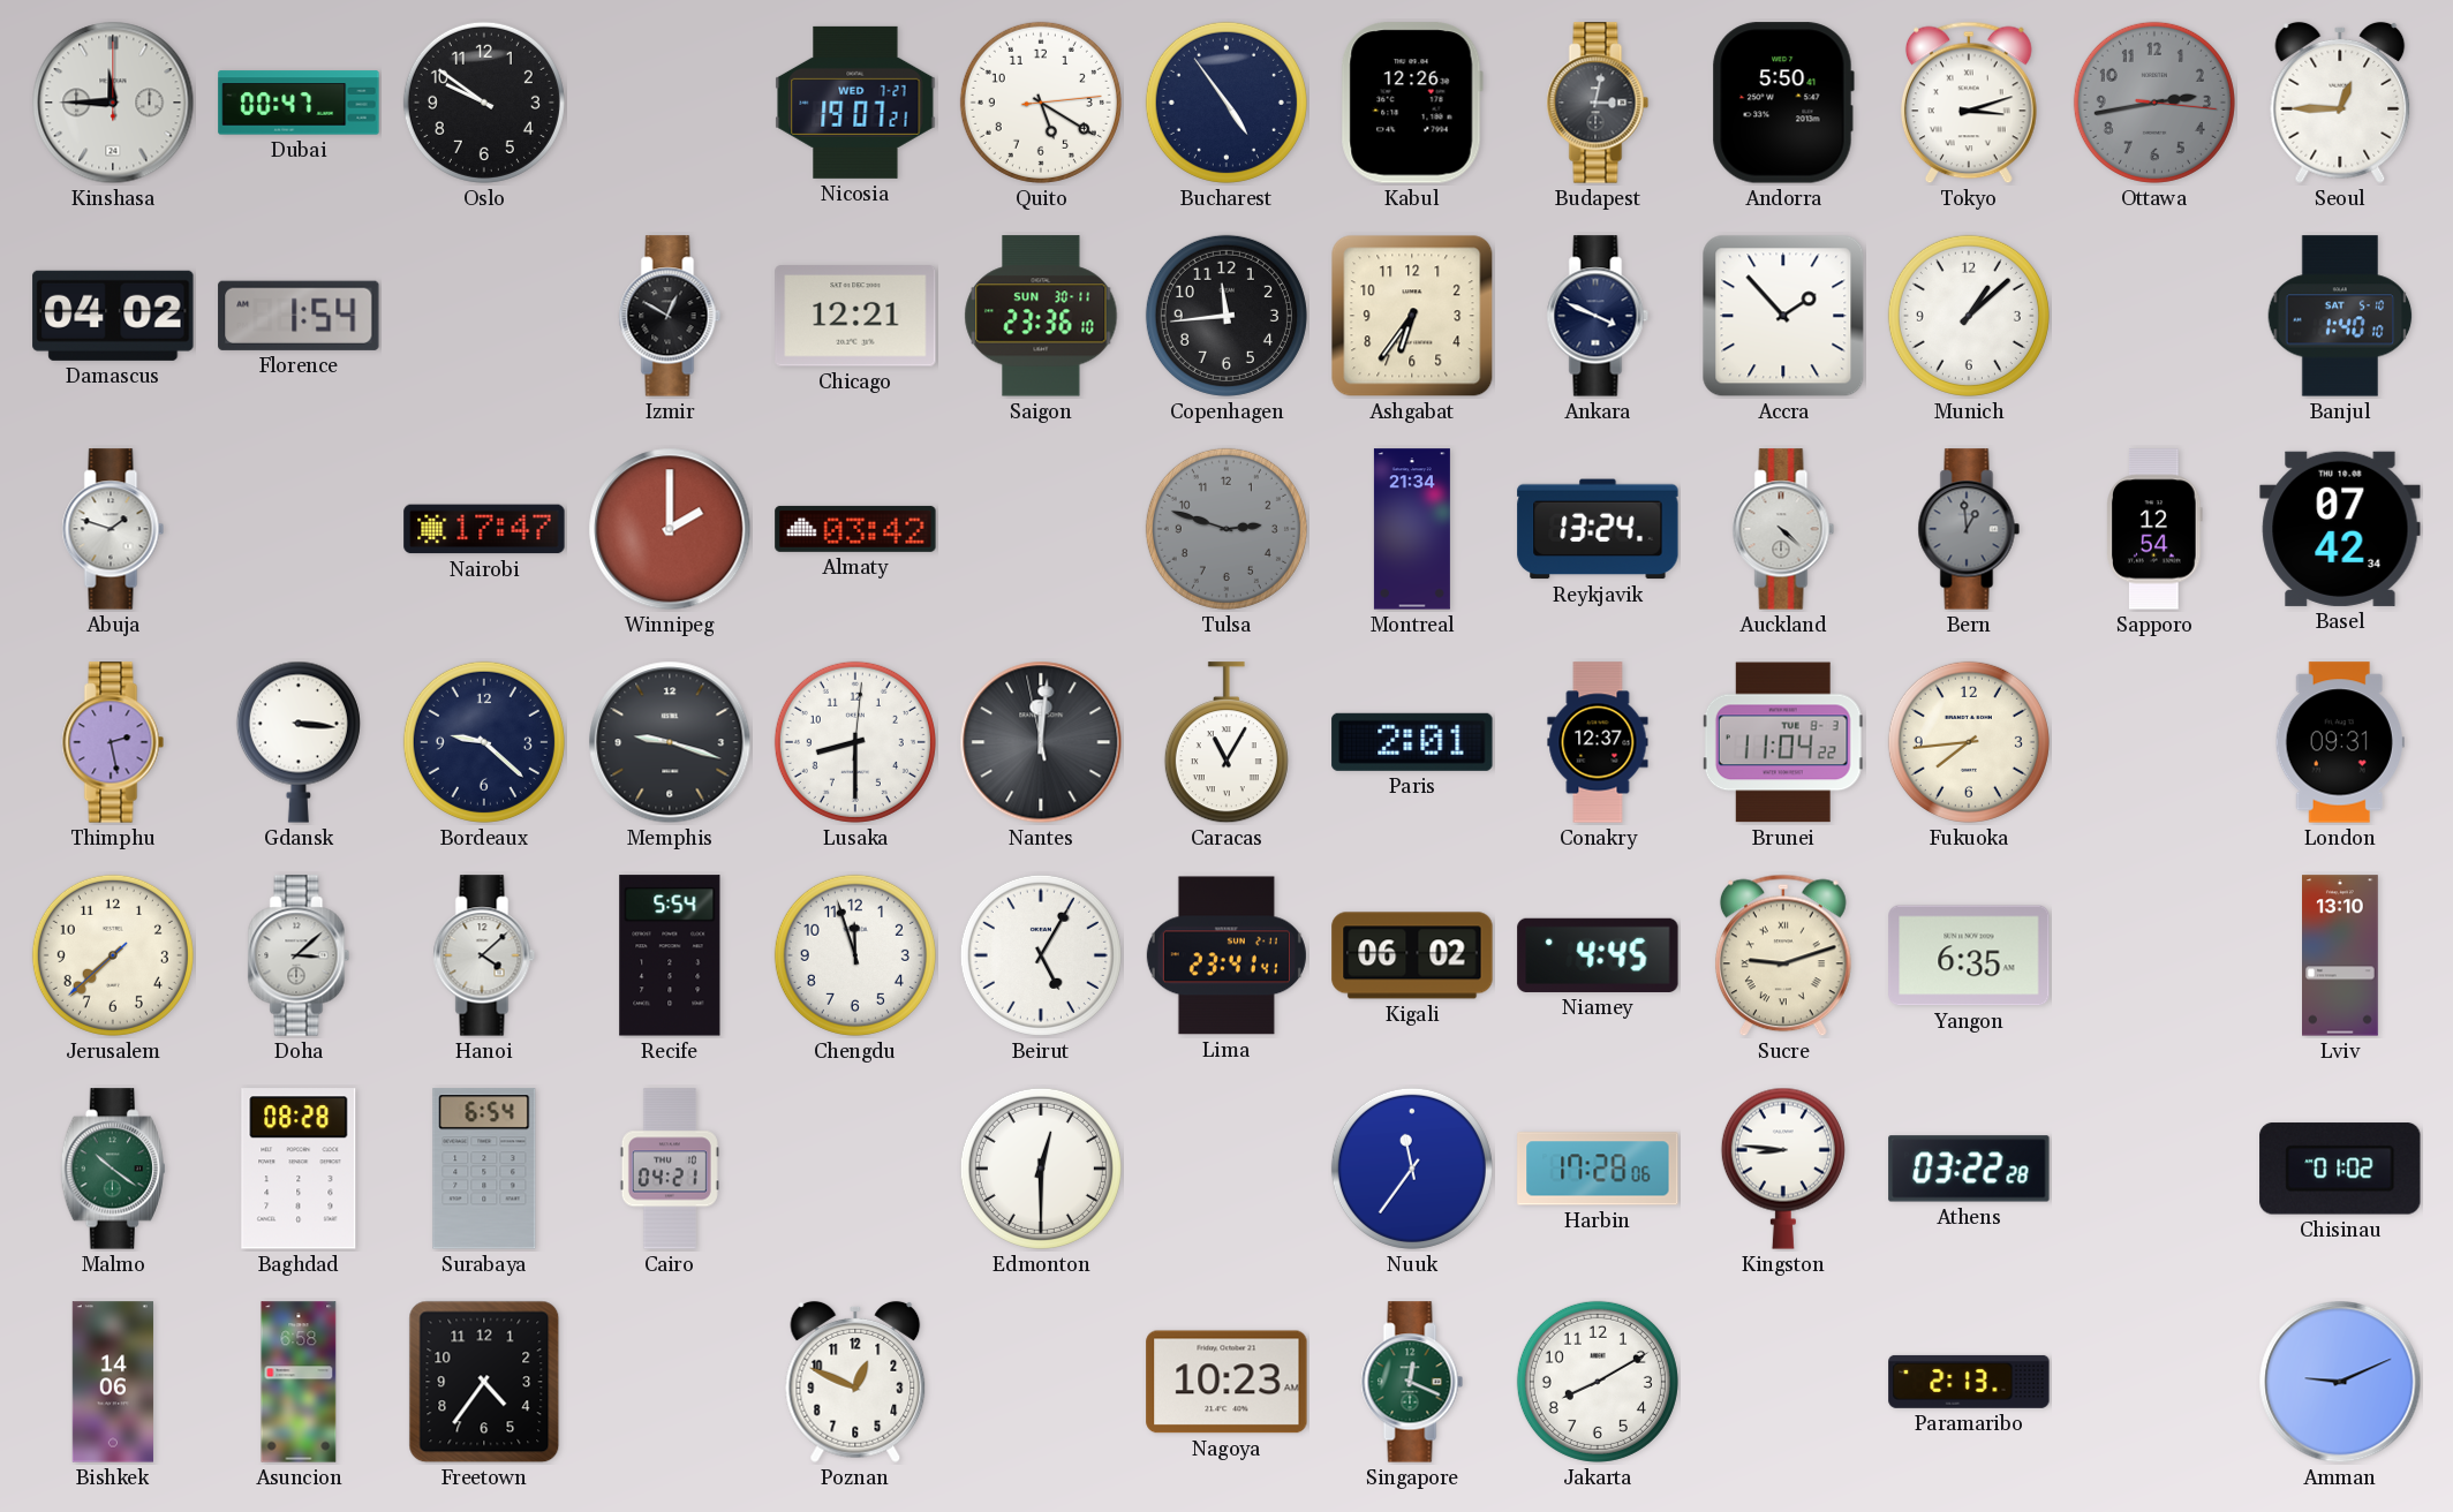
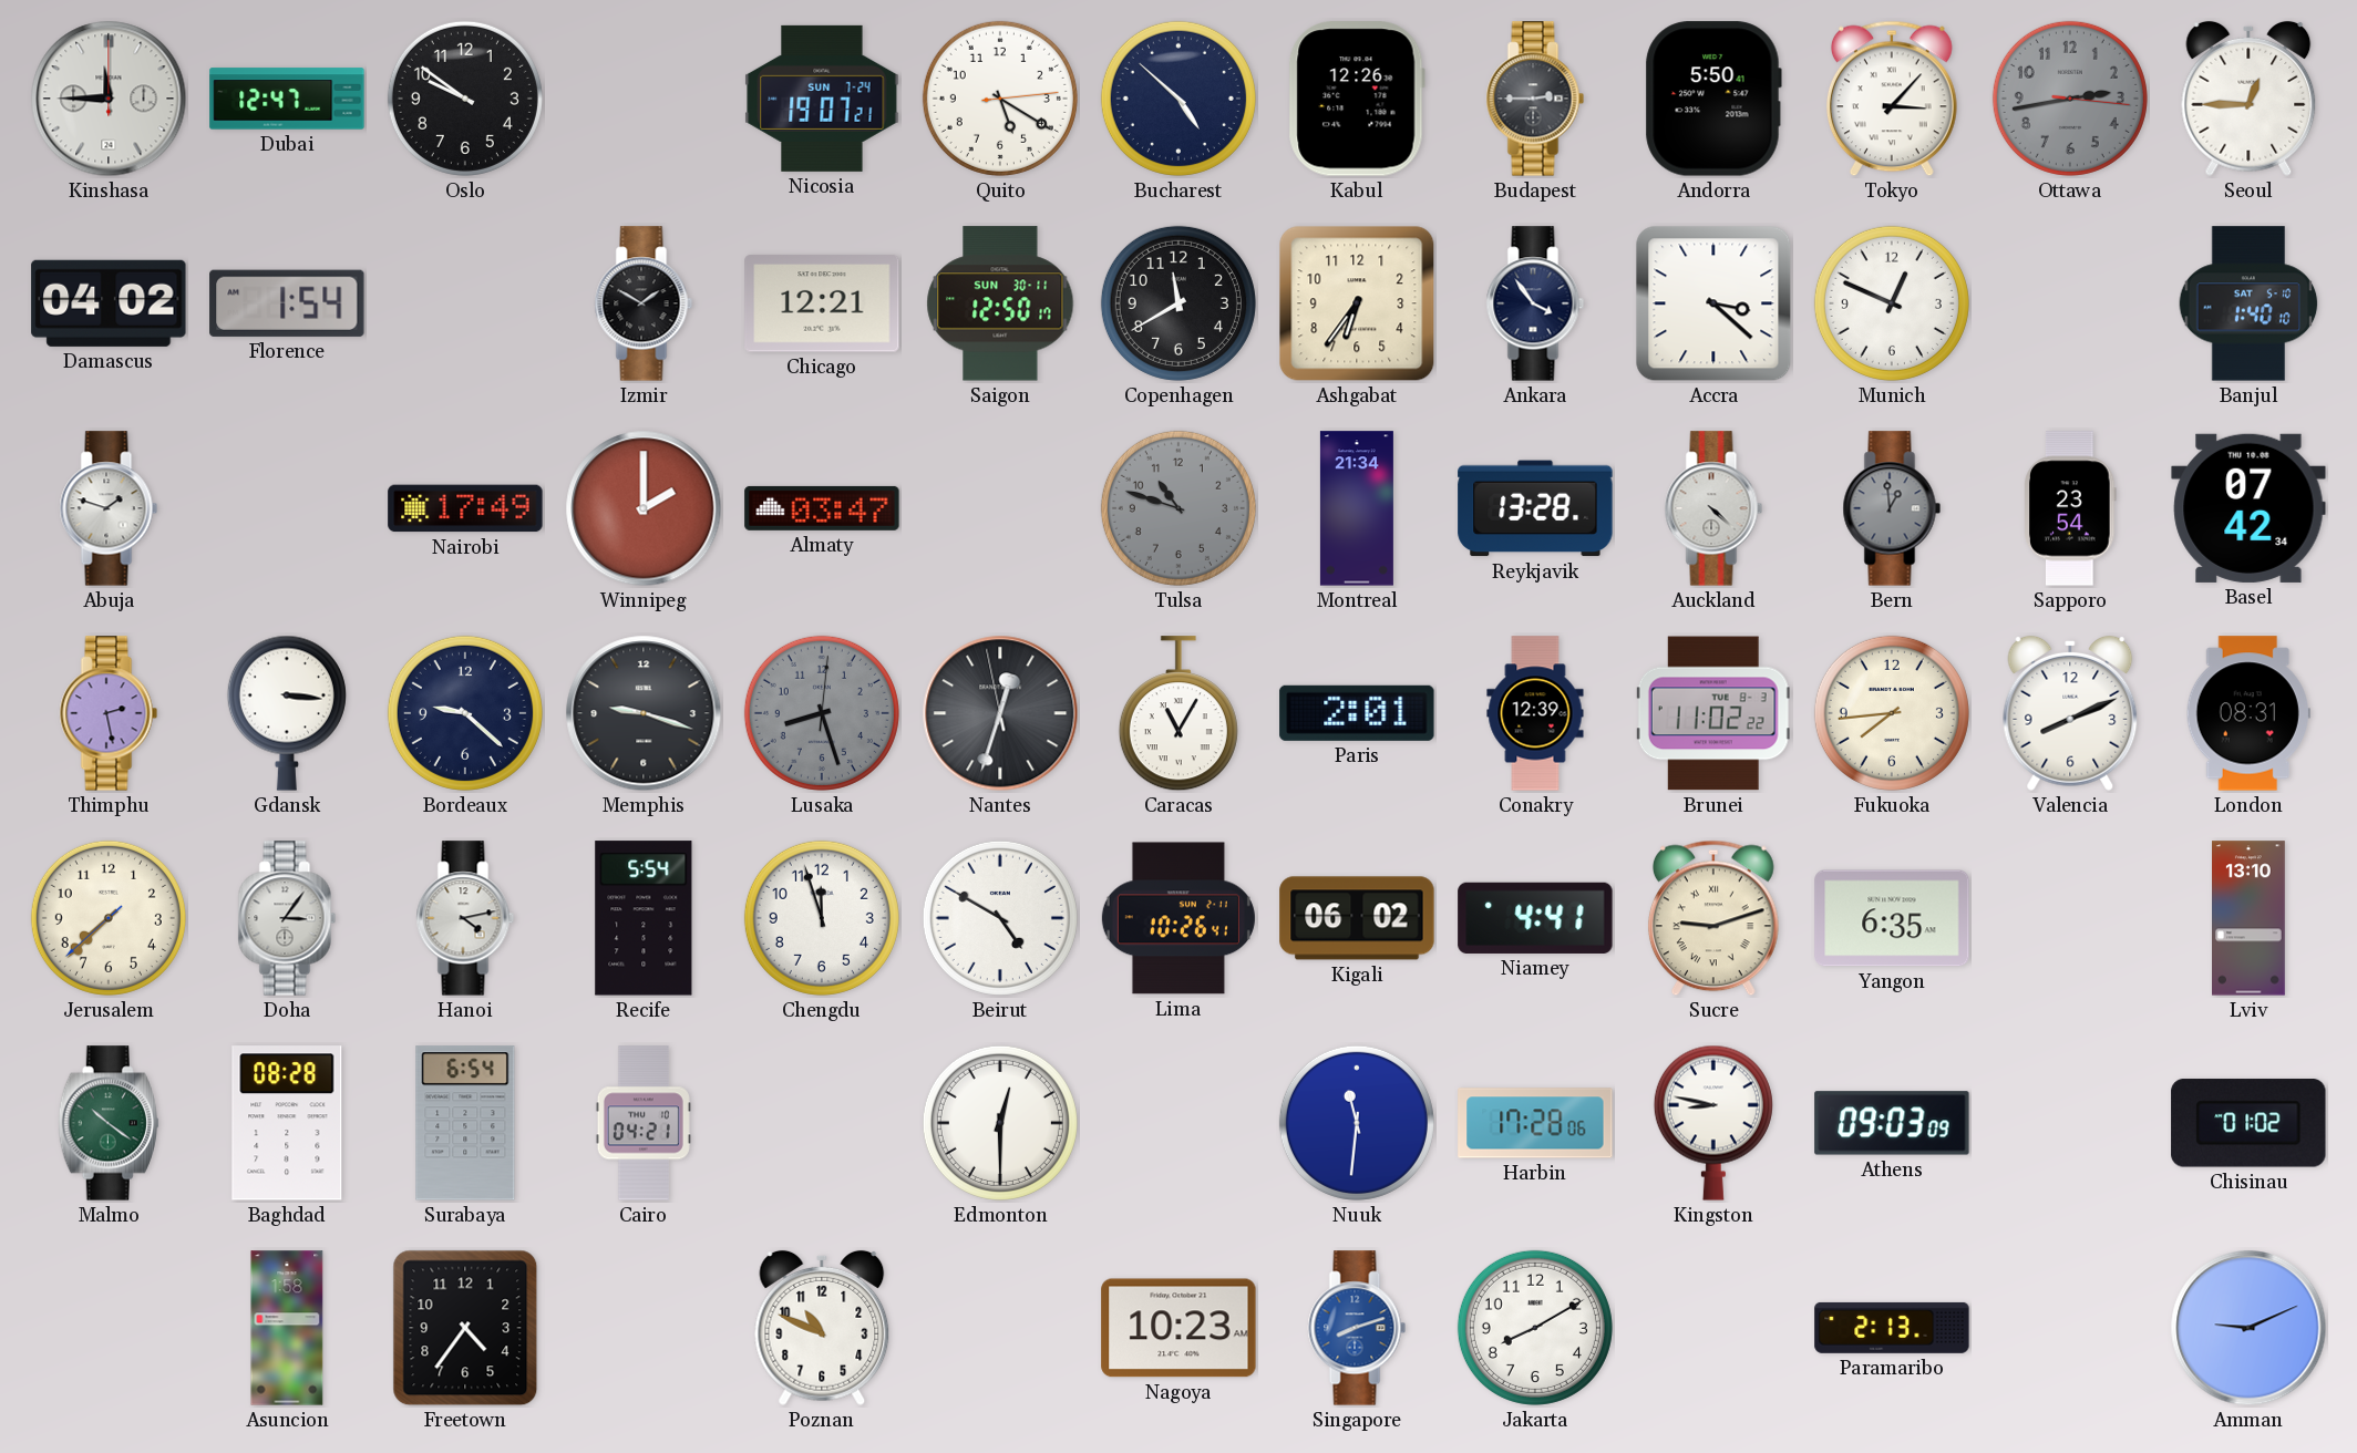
Dubai: 00:47 -> 12:47
Nicosia date: WED 7-27 -> SUN 7-24
Bucharest: 4:54 -> 4:52
Budapest: 3:02 -> 2:45
Tokyo: 3:12 -> 3:07
Izmir: 12:50 -> 1:50
Saigon: 23:36 -> 12:50
Copenhagen: 11:44 -> 11:40
Ankara: 3:49 -> 3:54
Accra: 1:53 -> 3:22
Munich: 1:08 -> 12:49
Nairobi: 17:47 -> 17:49
Almaty: 03:42 -> 03:47
Tulsa: 2:48 -> 10:48
Reykjavik: 13:24 -> 13:28
Sapporo: 12:54 -> 23:54
Lusaka: 8:30 -> 8:27
Lusaka dial: white -> grey
Nantes: 12:00 -> 12:32
Conakry: 12:37 -> 12:39
Brunei: 11:04 -> 11:02
Valencia: none -> 8:11
London: 09:31 -> 08:31
Doha: 3:08 -> 3:06
Hanoi: 4:08 -> 4:13
Beirut: 5:05 -> 4:50
Lima: 23:41 -> 10:26
Niamey: 4:45 -> 4:41
Nuuk: 11:36 -> 11:31
Kingston: 8:46 -> 8:47
Athens: 03:22 -> 09:03
Bishkek: 14:06 -> none
Asuncion: 6:58 -> 1:58
Poznan: 12:49 -> 10:49
Singapore: 12:19 -> 8:12
Singapore dial: green -> blue
